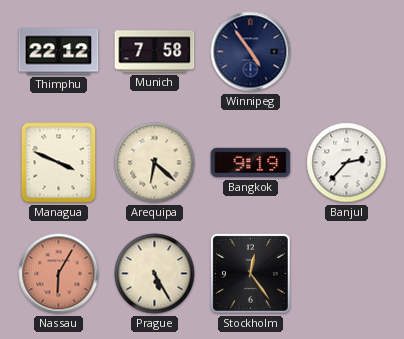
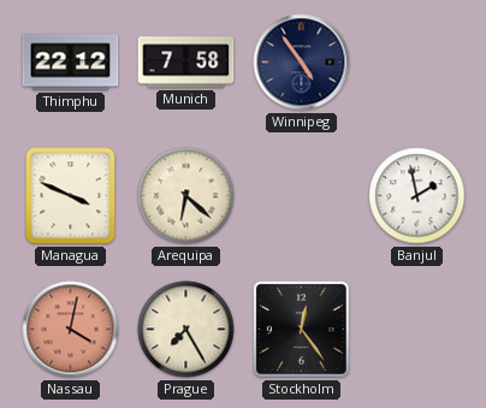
Bangkok: 9:19 -> none
Banjul: 2:37 -> 1:58
Nassau: 6:05 -> 4:02
Prague: 5:25 -> 7:25
